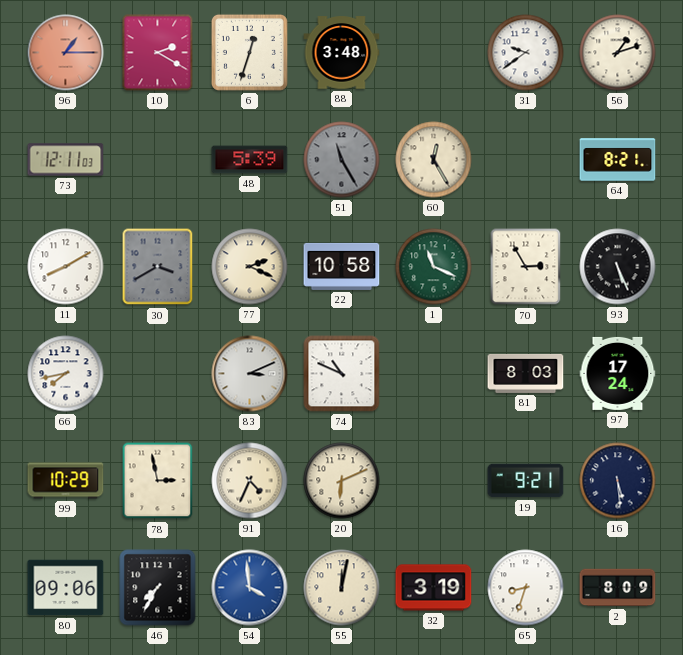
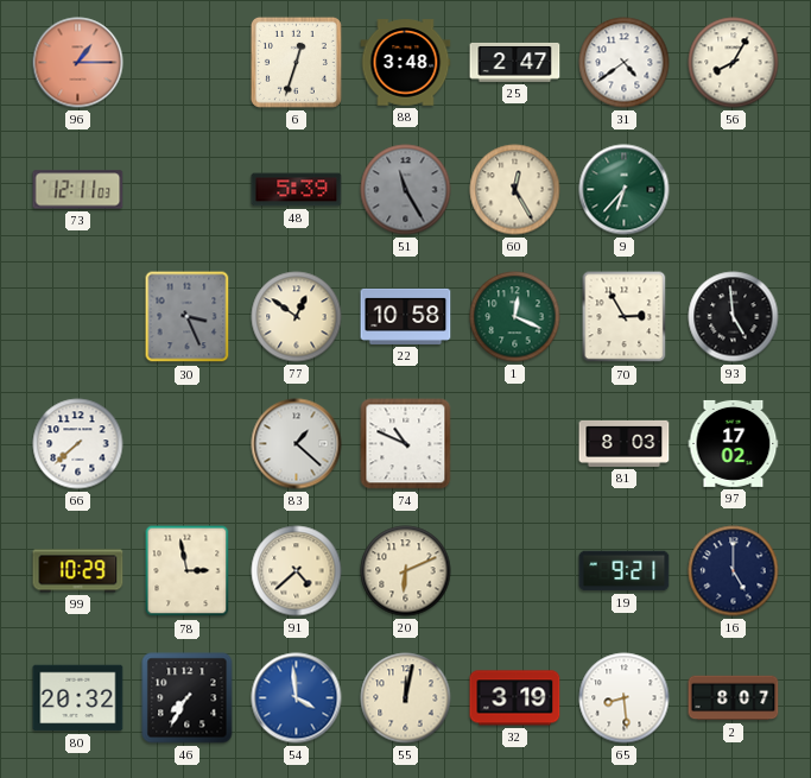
10: 2:20 -> none
25: none -> 2:47
31: 9:39 -> 4:39
56: 1:12 -> 8:05
9: none -> 6:37
64: 8:21 -> none
11: 8:10 -> none
30: 3:40 -> 3:26
77: 2:19 -> 12:51
1: 11:19 -> 12:19
93: 5:26 -> 4:59
66: 7:43 -> 7:38
83: 3:11 -> 1:22
97: 17:24 -> 17:02
91: 4:34 -> 4:38
16: 5:29 -> 5:00
80: 09:06 -> 20:32
65: 8:33 -> 8:29
2: 8:09 -> 8:07
